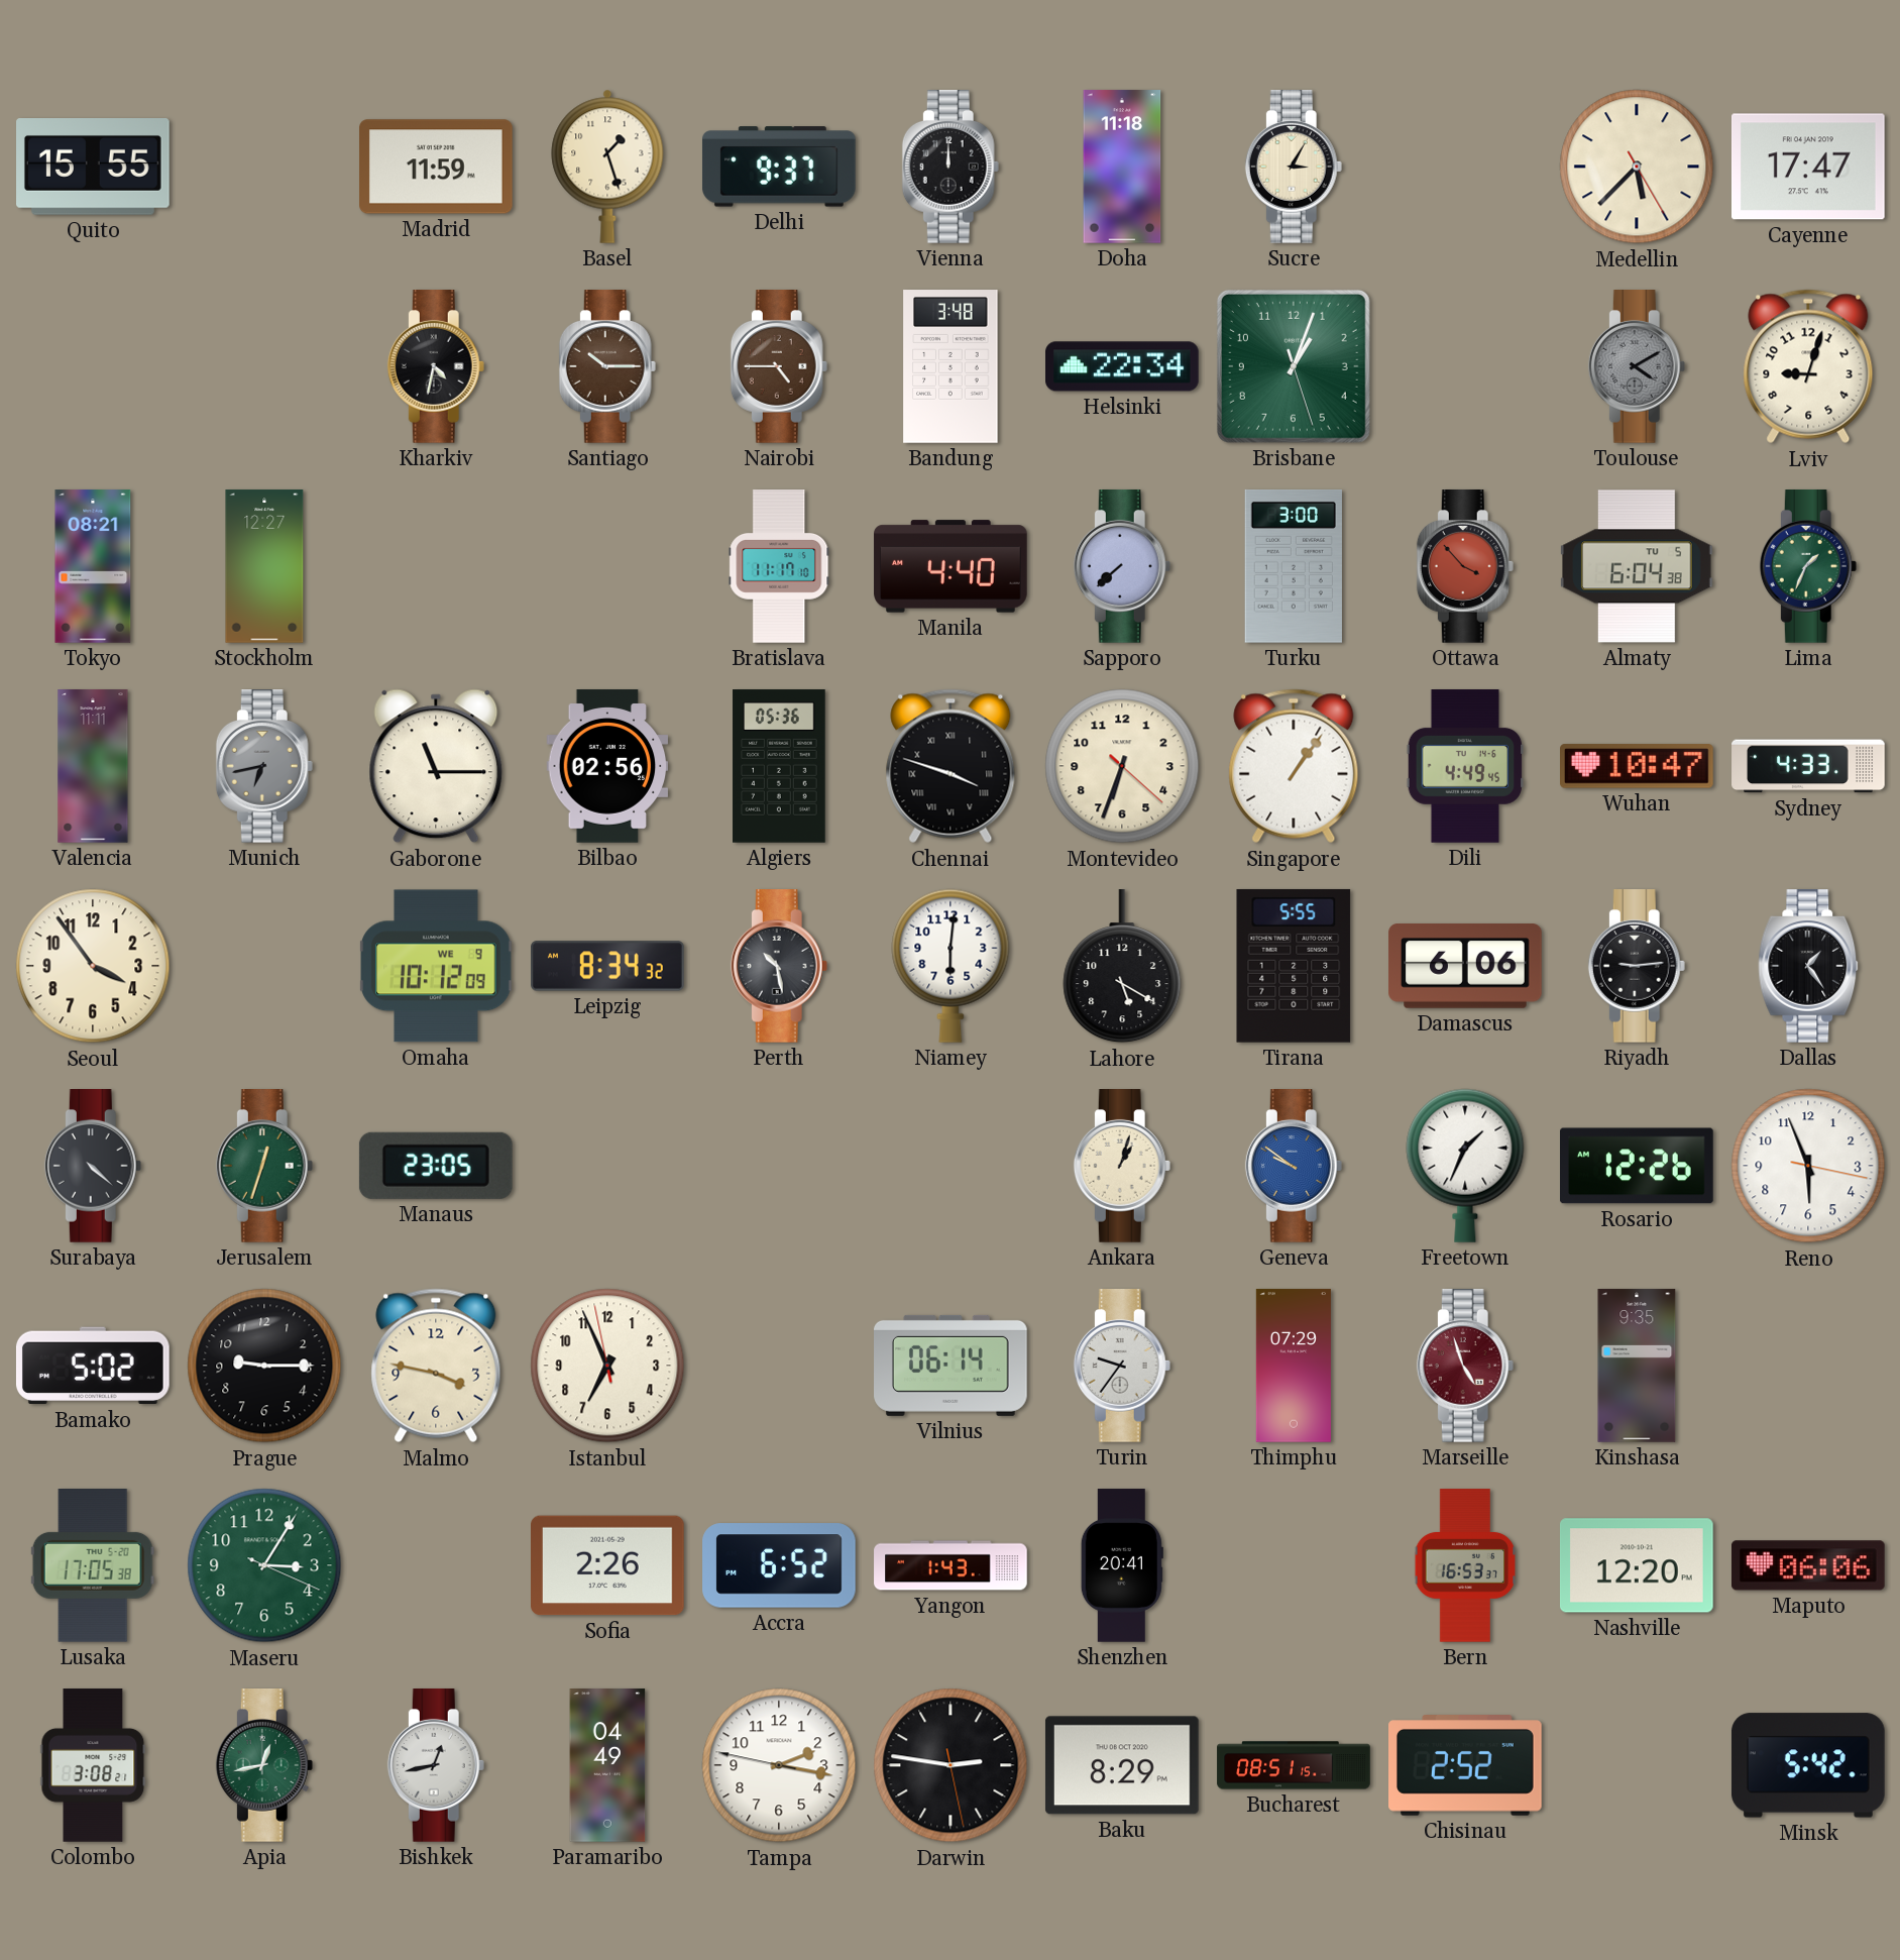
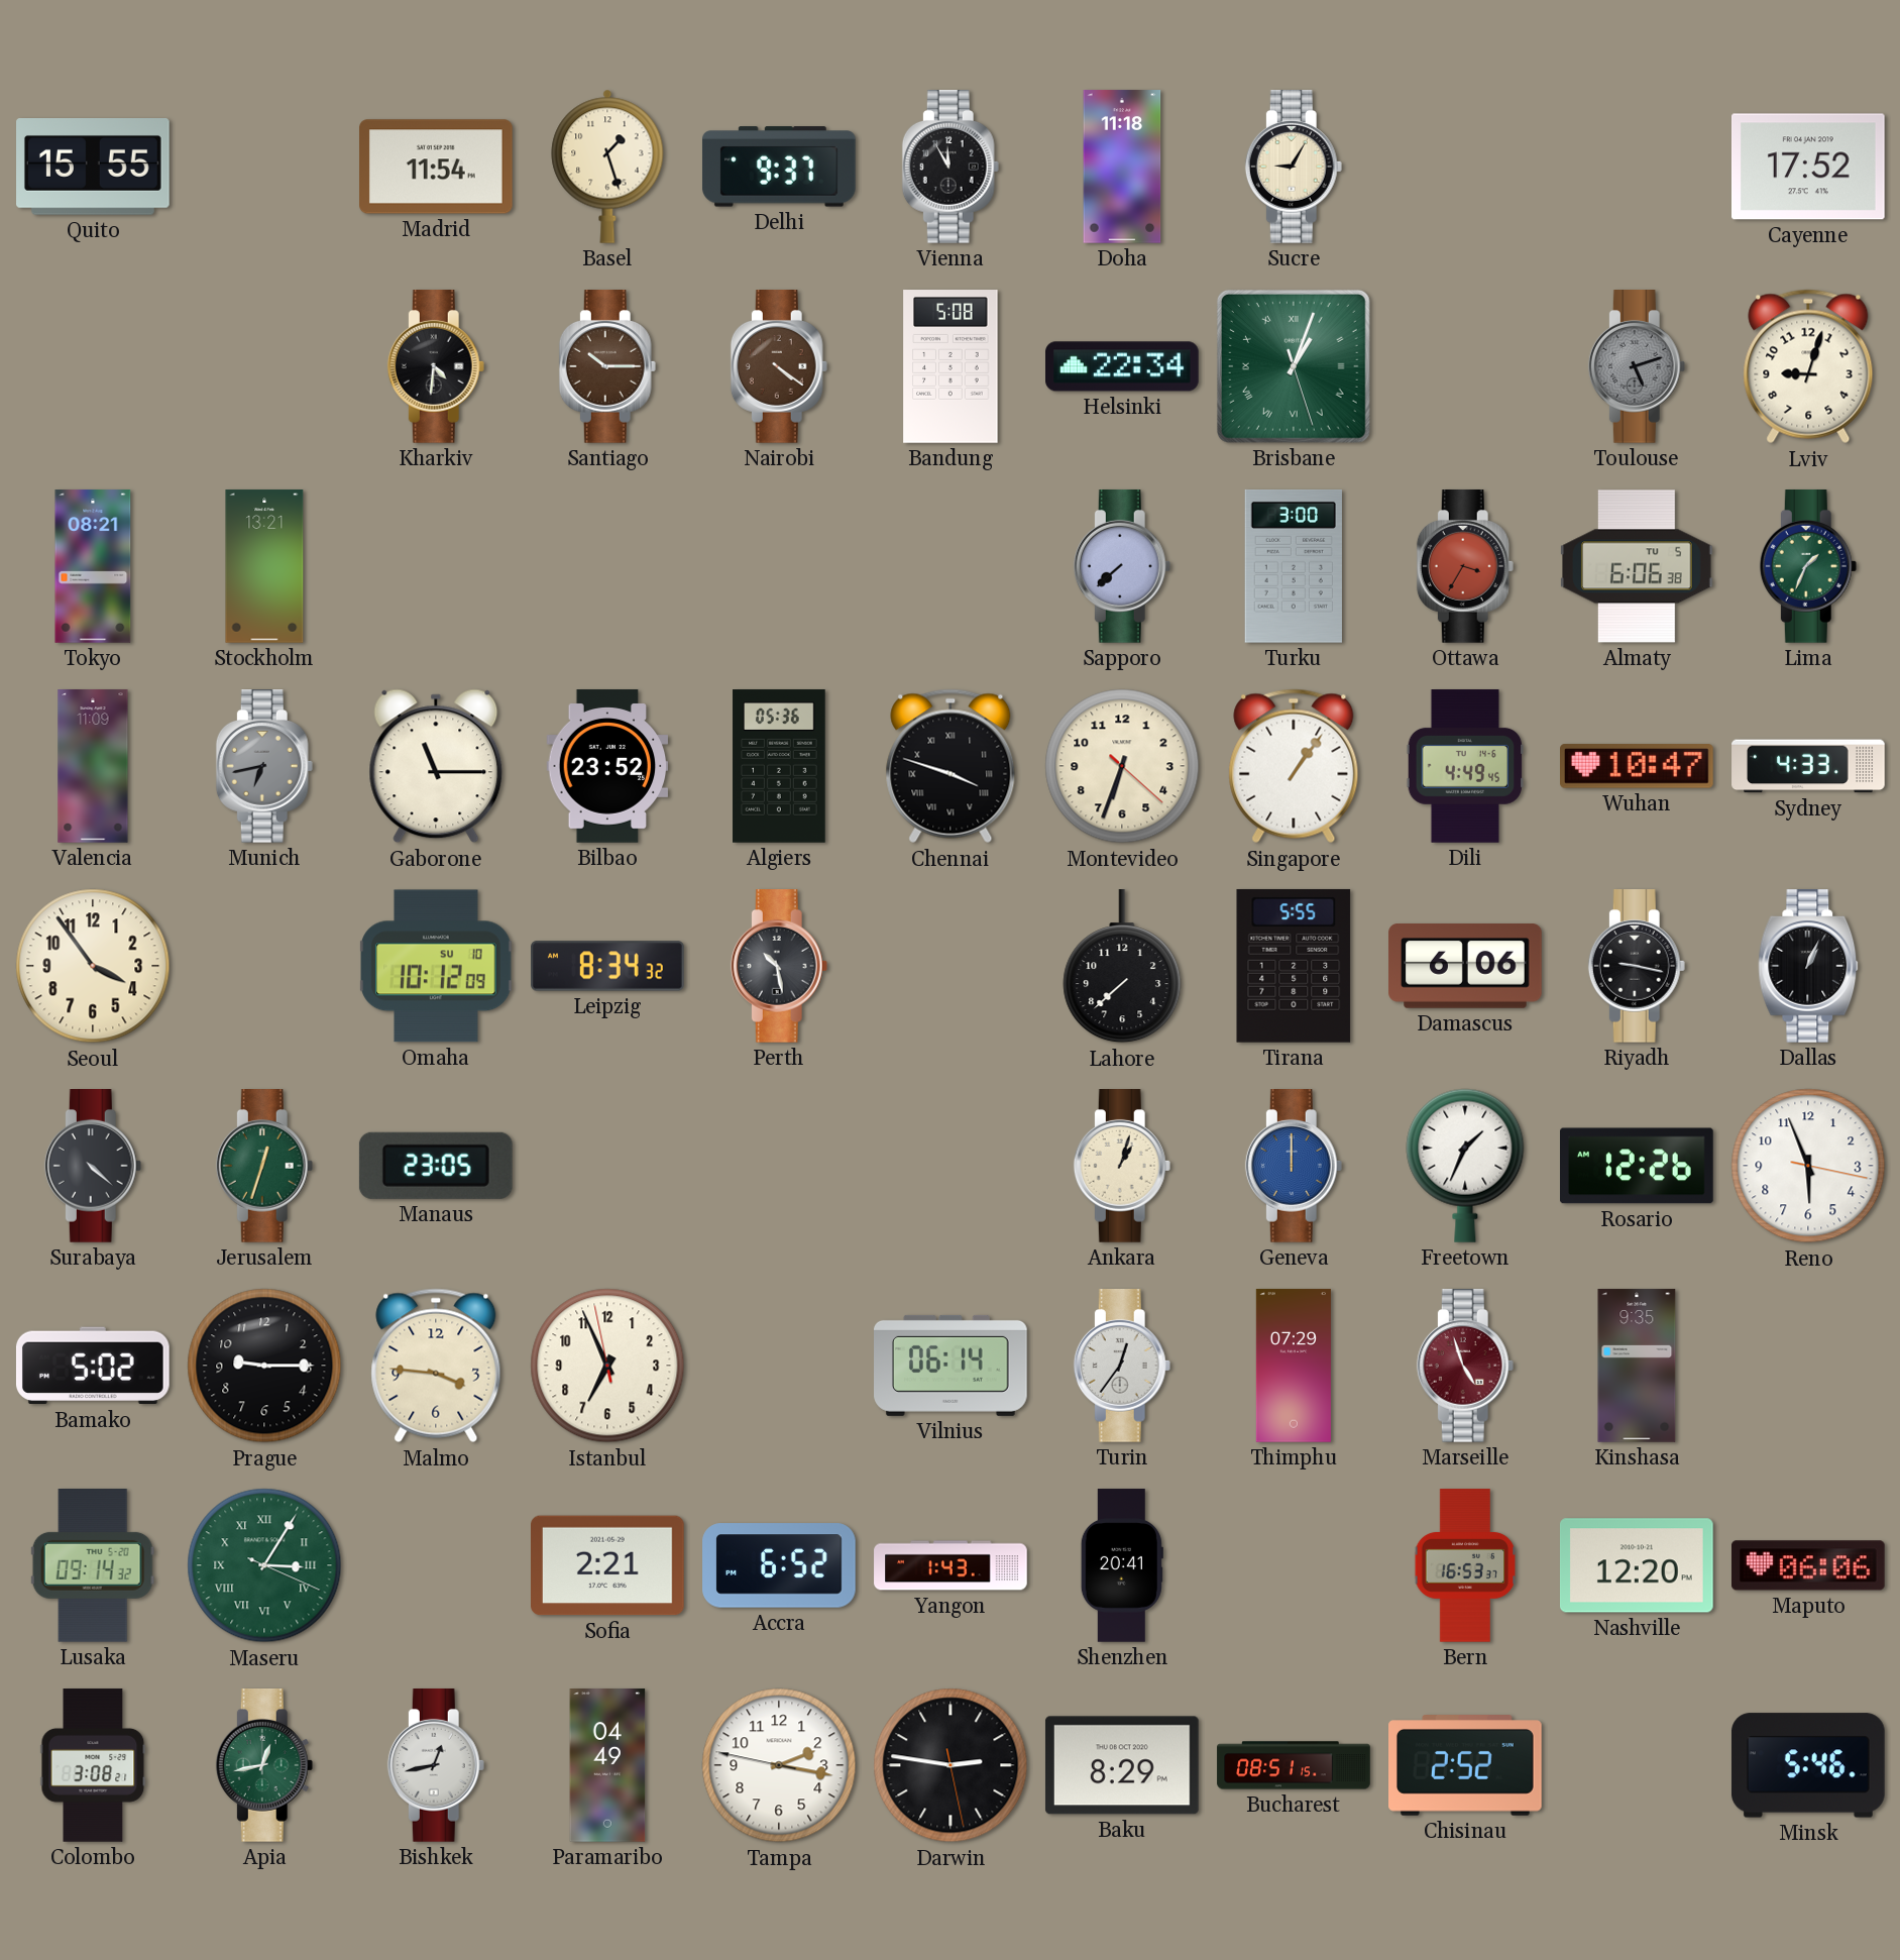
Madrid: 11:59 -> 11:54
Vienna: 12:00 -> 11:55
Sucre: 3:05 -> 9:05
Medellin: 5:37 -> none
Cayenne: 17:47 -> 17:52
Kharkiv: 4:32 -> 4:31
Nairobi: 4:45 -> 4:21
Bandung: 3:48 -> 5:08
Brisbane numerals: Arabic -> Roman
Toulouse: 4:10 -> 5:12
Stockholm: 12:27 -> 13:21
Bratislava: 11:17 -> none
Manila: 4:40 -> none
Ottawa: 3:53 -> 3:35
Almaty: 6:04 -> 6:06
Valencia: 11:11 -> 11:09
Bilbao: 02:56 -> 23:52
Omaha date: WE 9 -> SU 10
Niamey: 6:01 -> none
Lahore: 5:20 -> 7:38
Riyadh: 9:14 -> 9:17
Dallas: 1:24 -> 1:04
Geneva: 9:51 -> 12:00
Malmo: 3:47 -> 3:46
Turin: 9:36 -> 12:36
Lusaka: 17:05 -> 09:14
Maseru numerals: Arabic -> Roman
Sofia: 2:26 -> 2:21
Minsk: 5:42 -> 5:46
